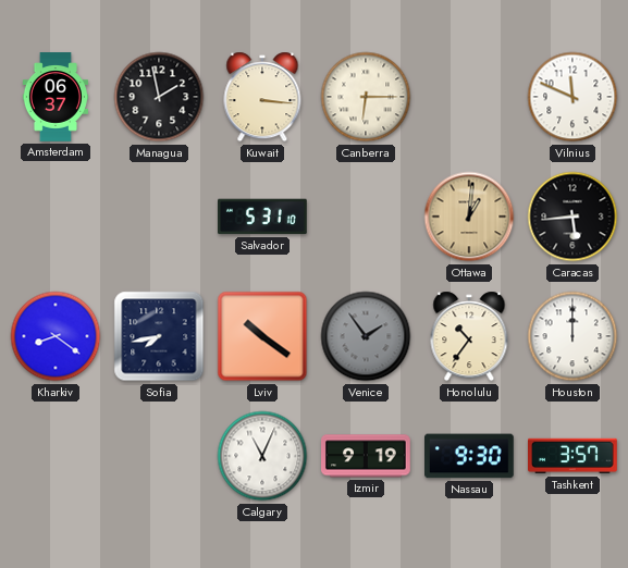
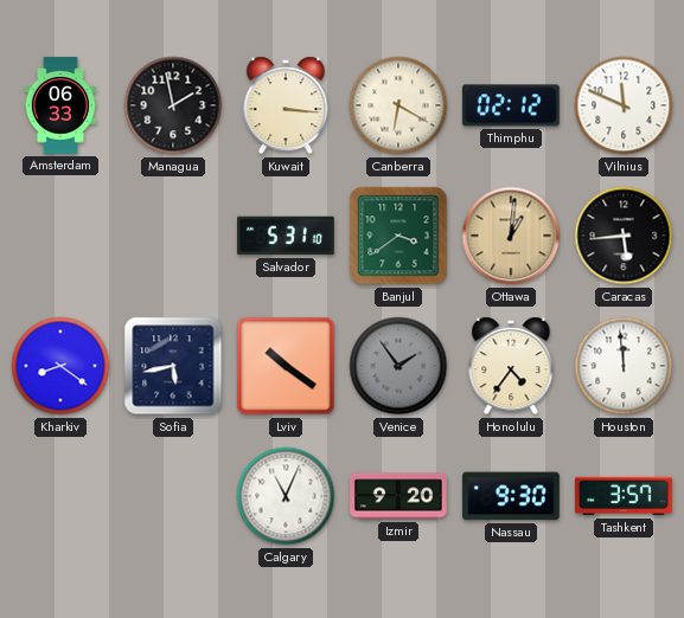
Amsterdam: 06:37 -> 06:33
Canberra: 6:15 -> 6:20
Thimphu: none -> 02:12
Banjul: none -> 3:39
Sofia: 7:43 -> 5:43
Honolulu: 10:36 -> 4:36
Houston: 12:00 -> 11:59
Izmir: 9:19 -> 9:20
